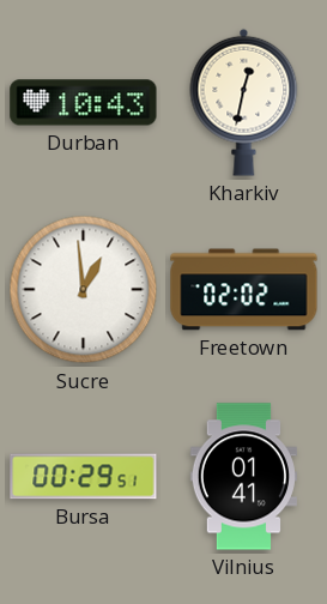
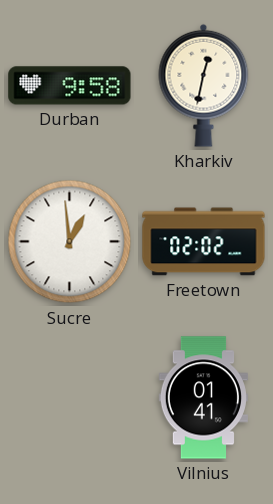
Durban: 10:43 -> 9:58
Bursa: 00:29 -> none
